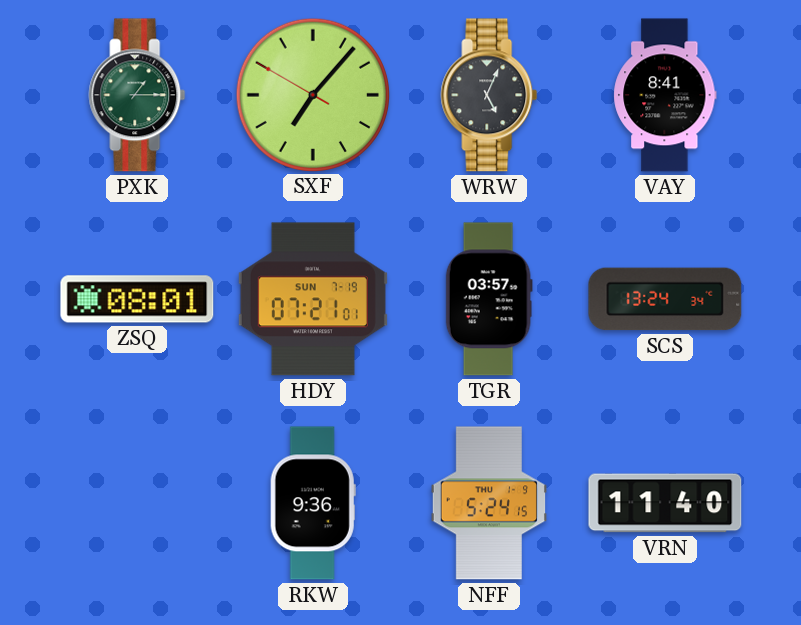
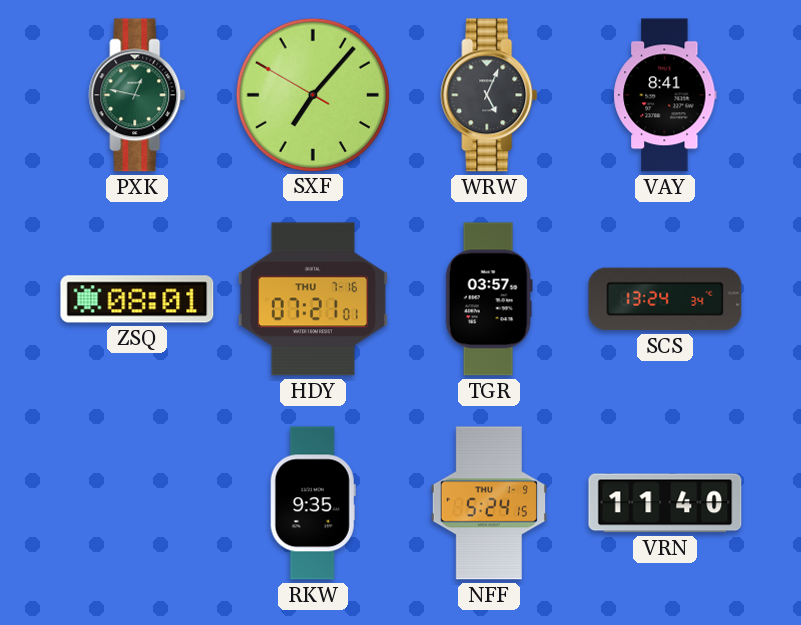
PXK: 1:15 -> 12:47
HDY date: SUN 7-19 -> THU 7-16
RKW: 9:36 -> 9:35
